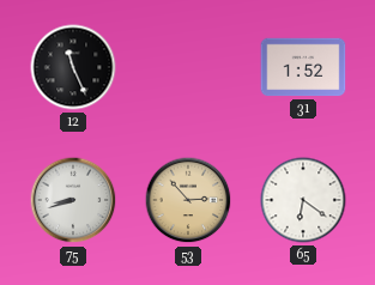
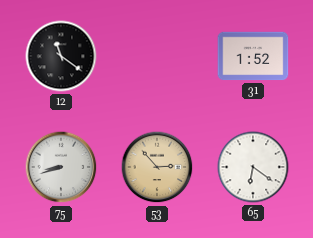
12: 11:26 -> 11:21
